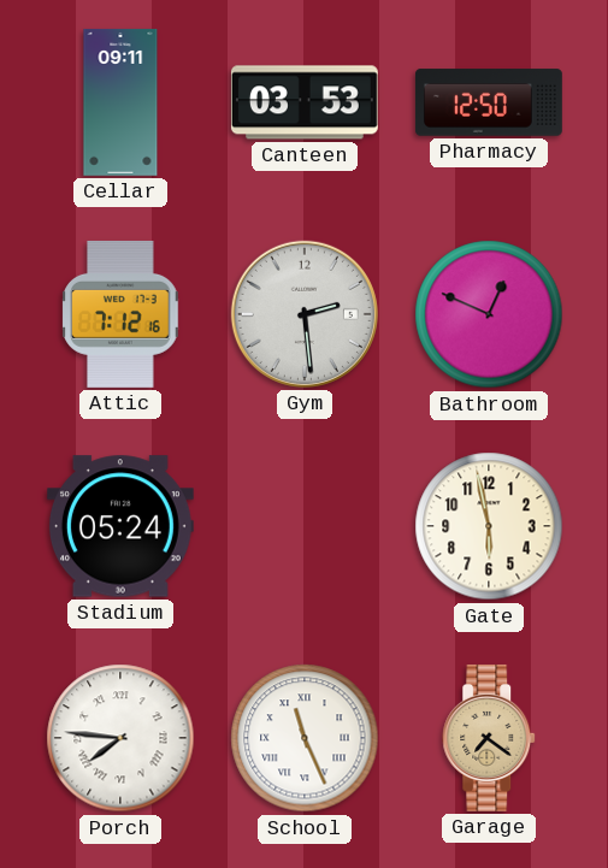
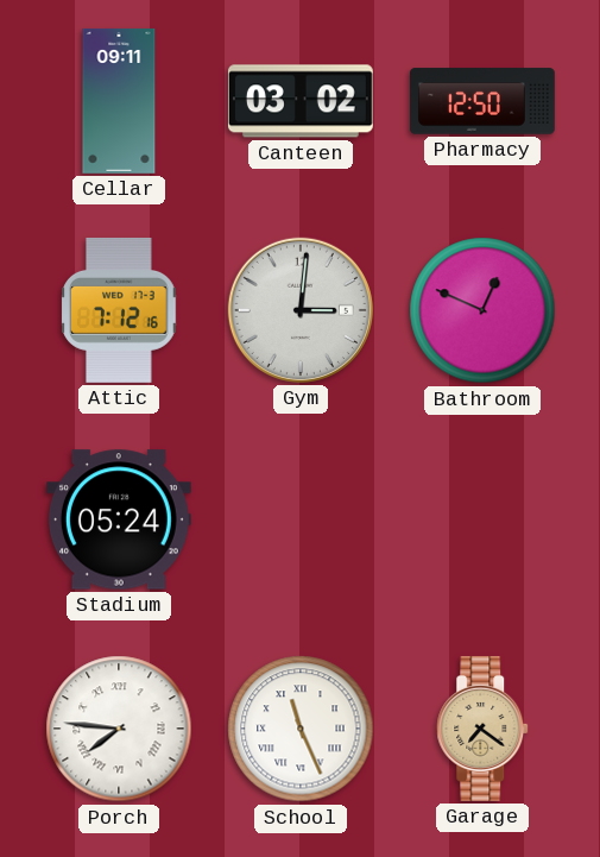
Canteen: 03:53 -> 03:02
Gym: 2:29 -> 3:01
Gate: 5:58 -> none
